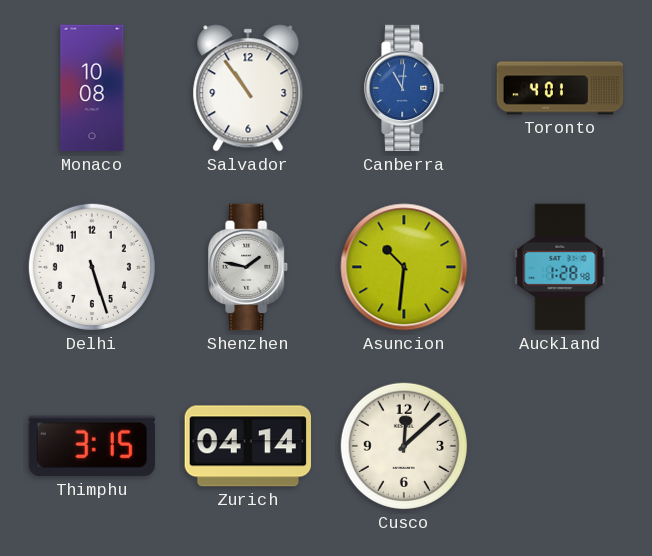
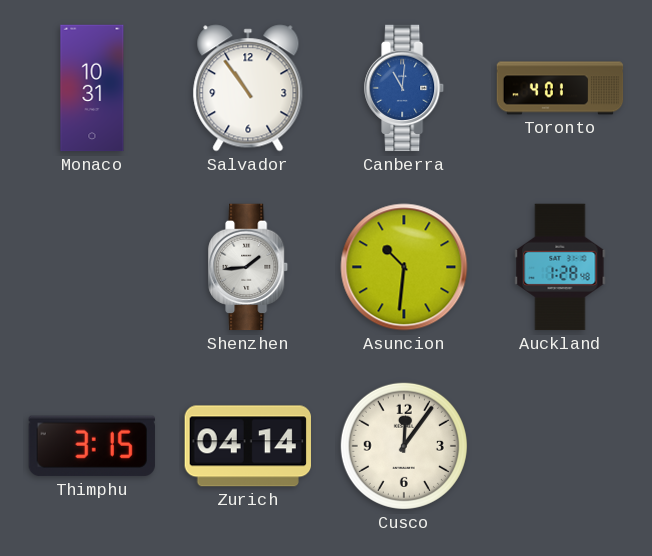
Monaco: 10:08 -> 10:31
Delhi: 5:27 -> none
Shenzhen: 1:47 -> 1:44
Cusco: 12:08 -> 12:06
